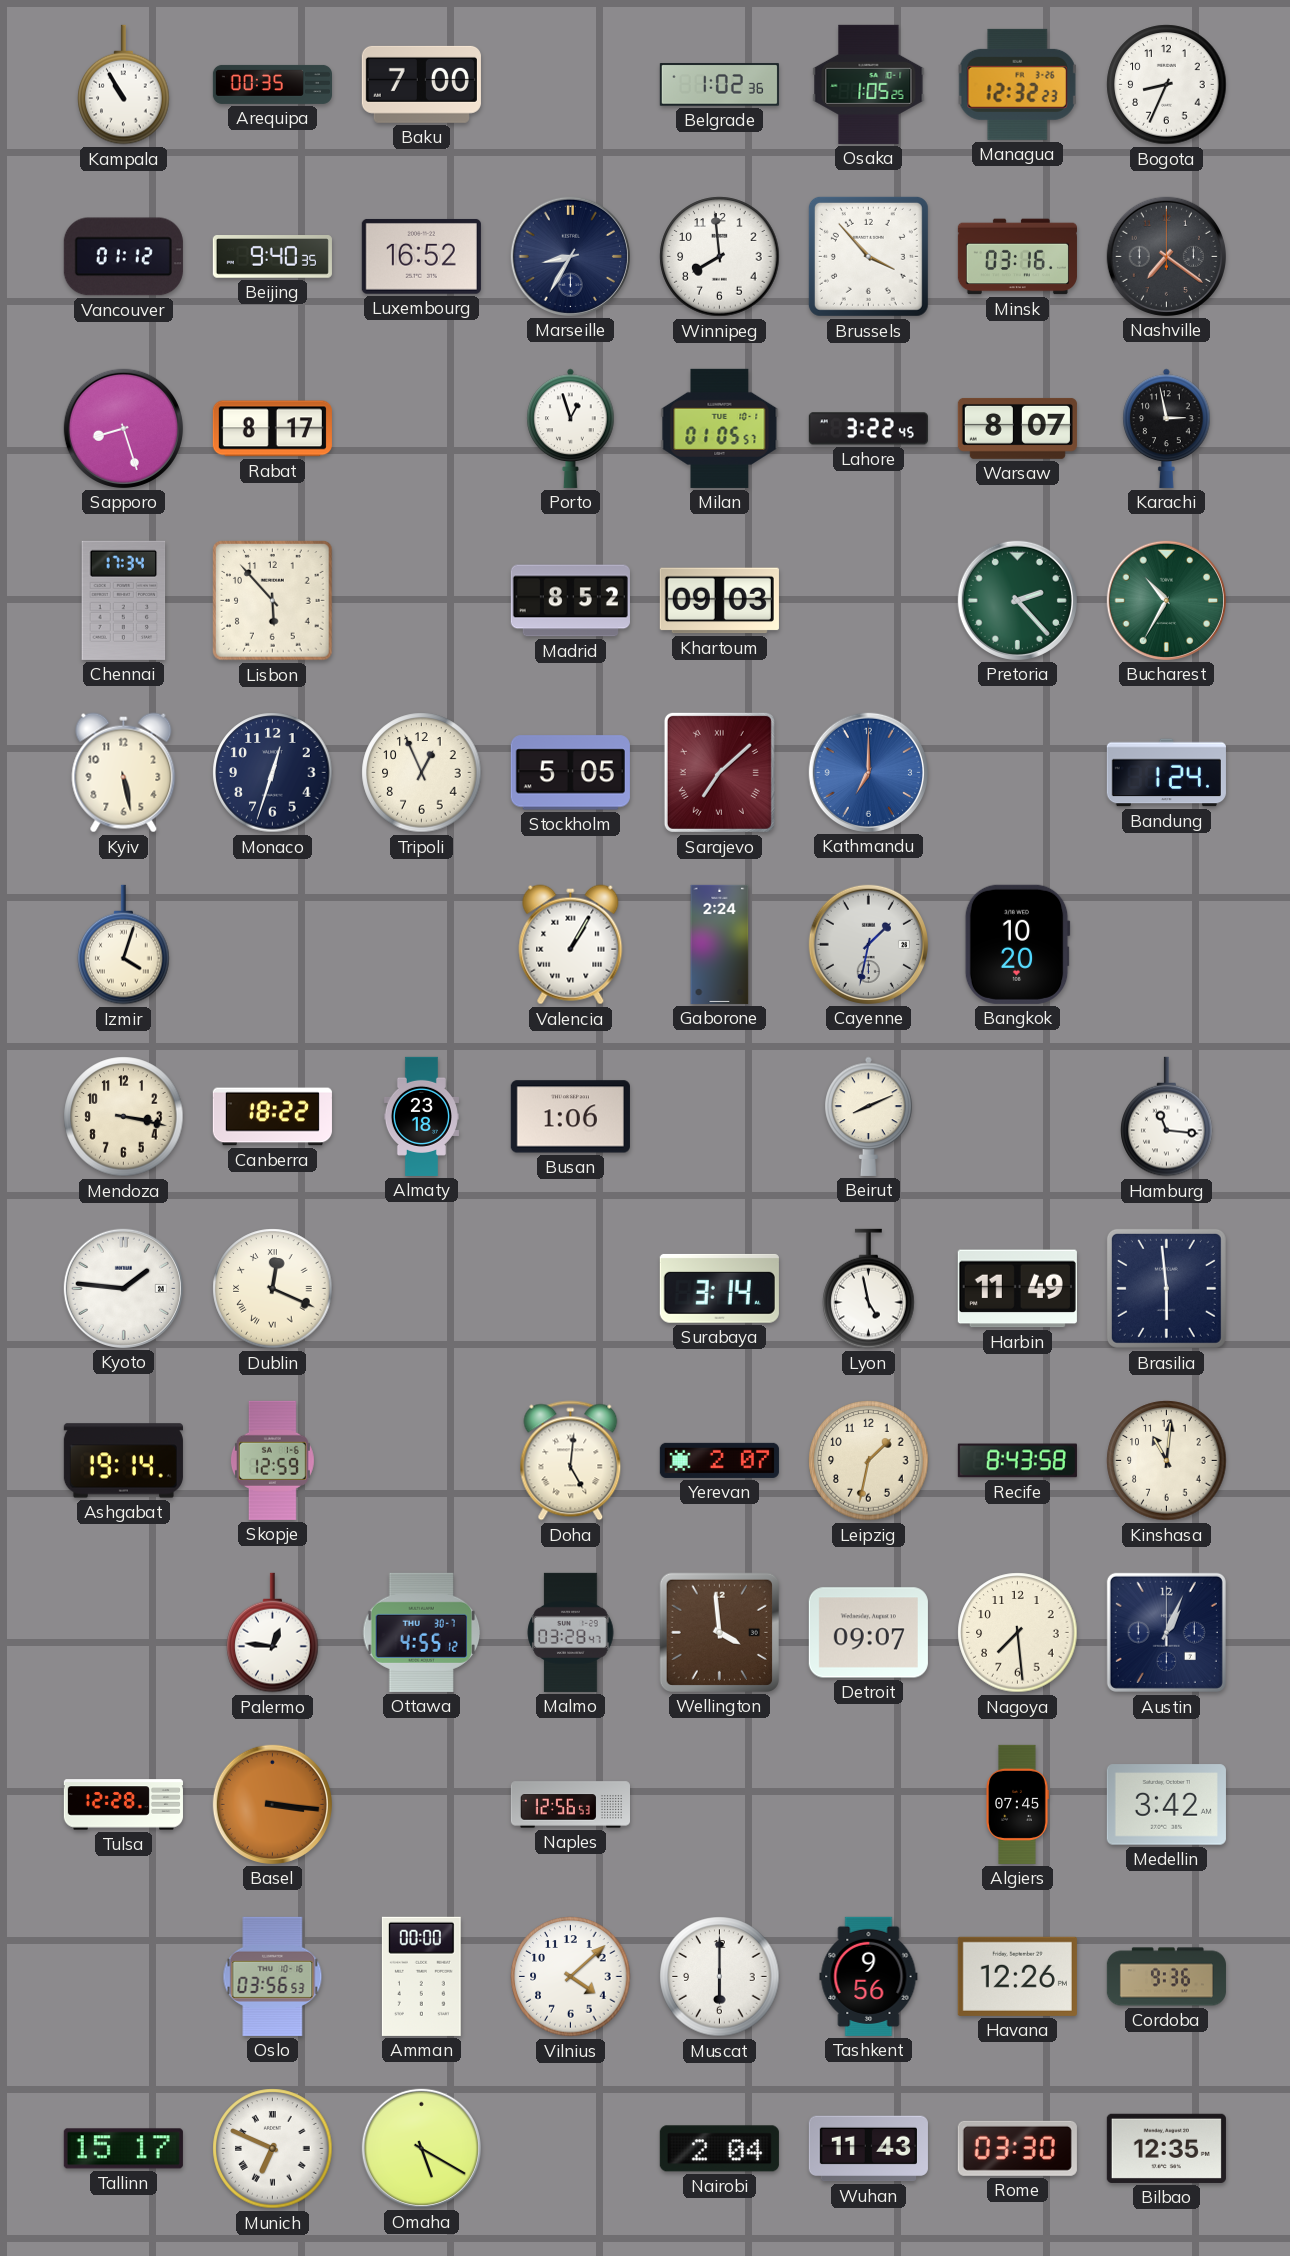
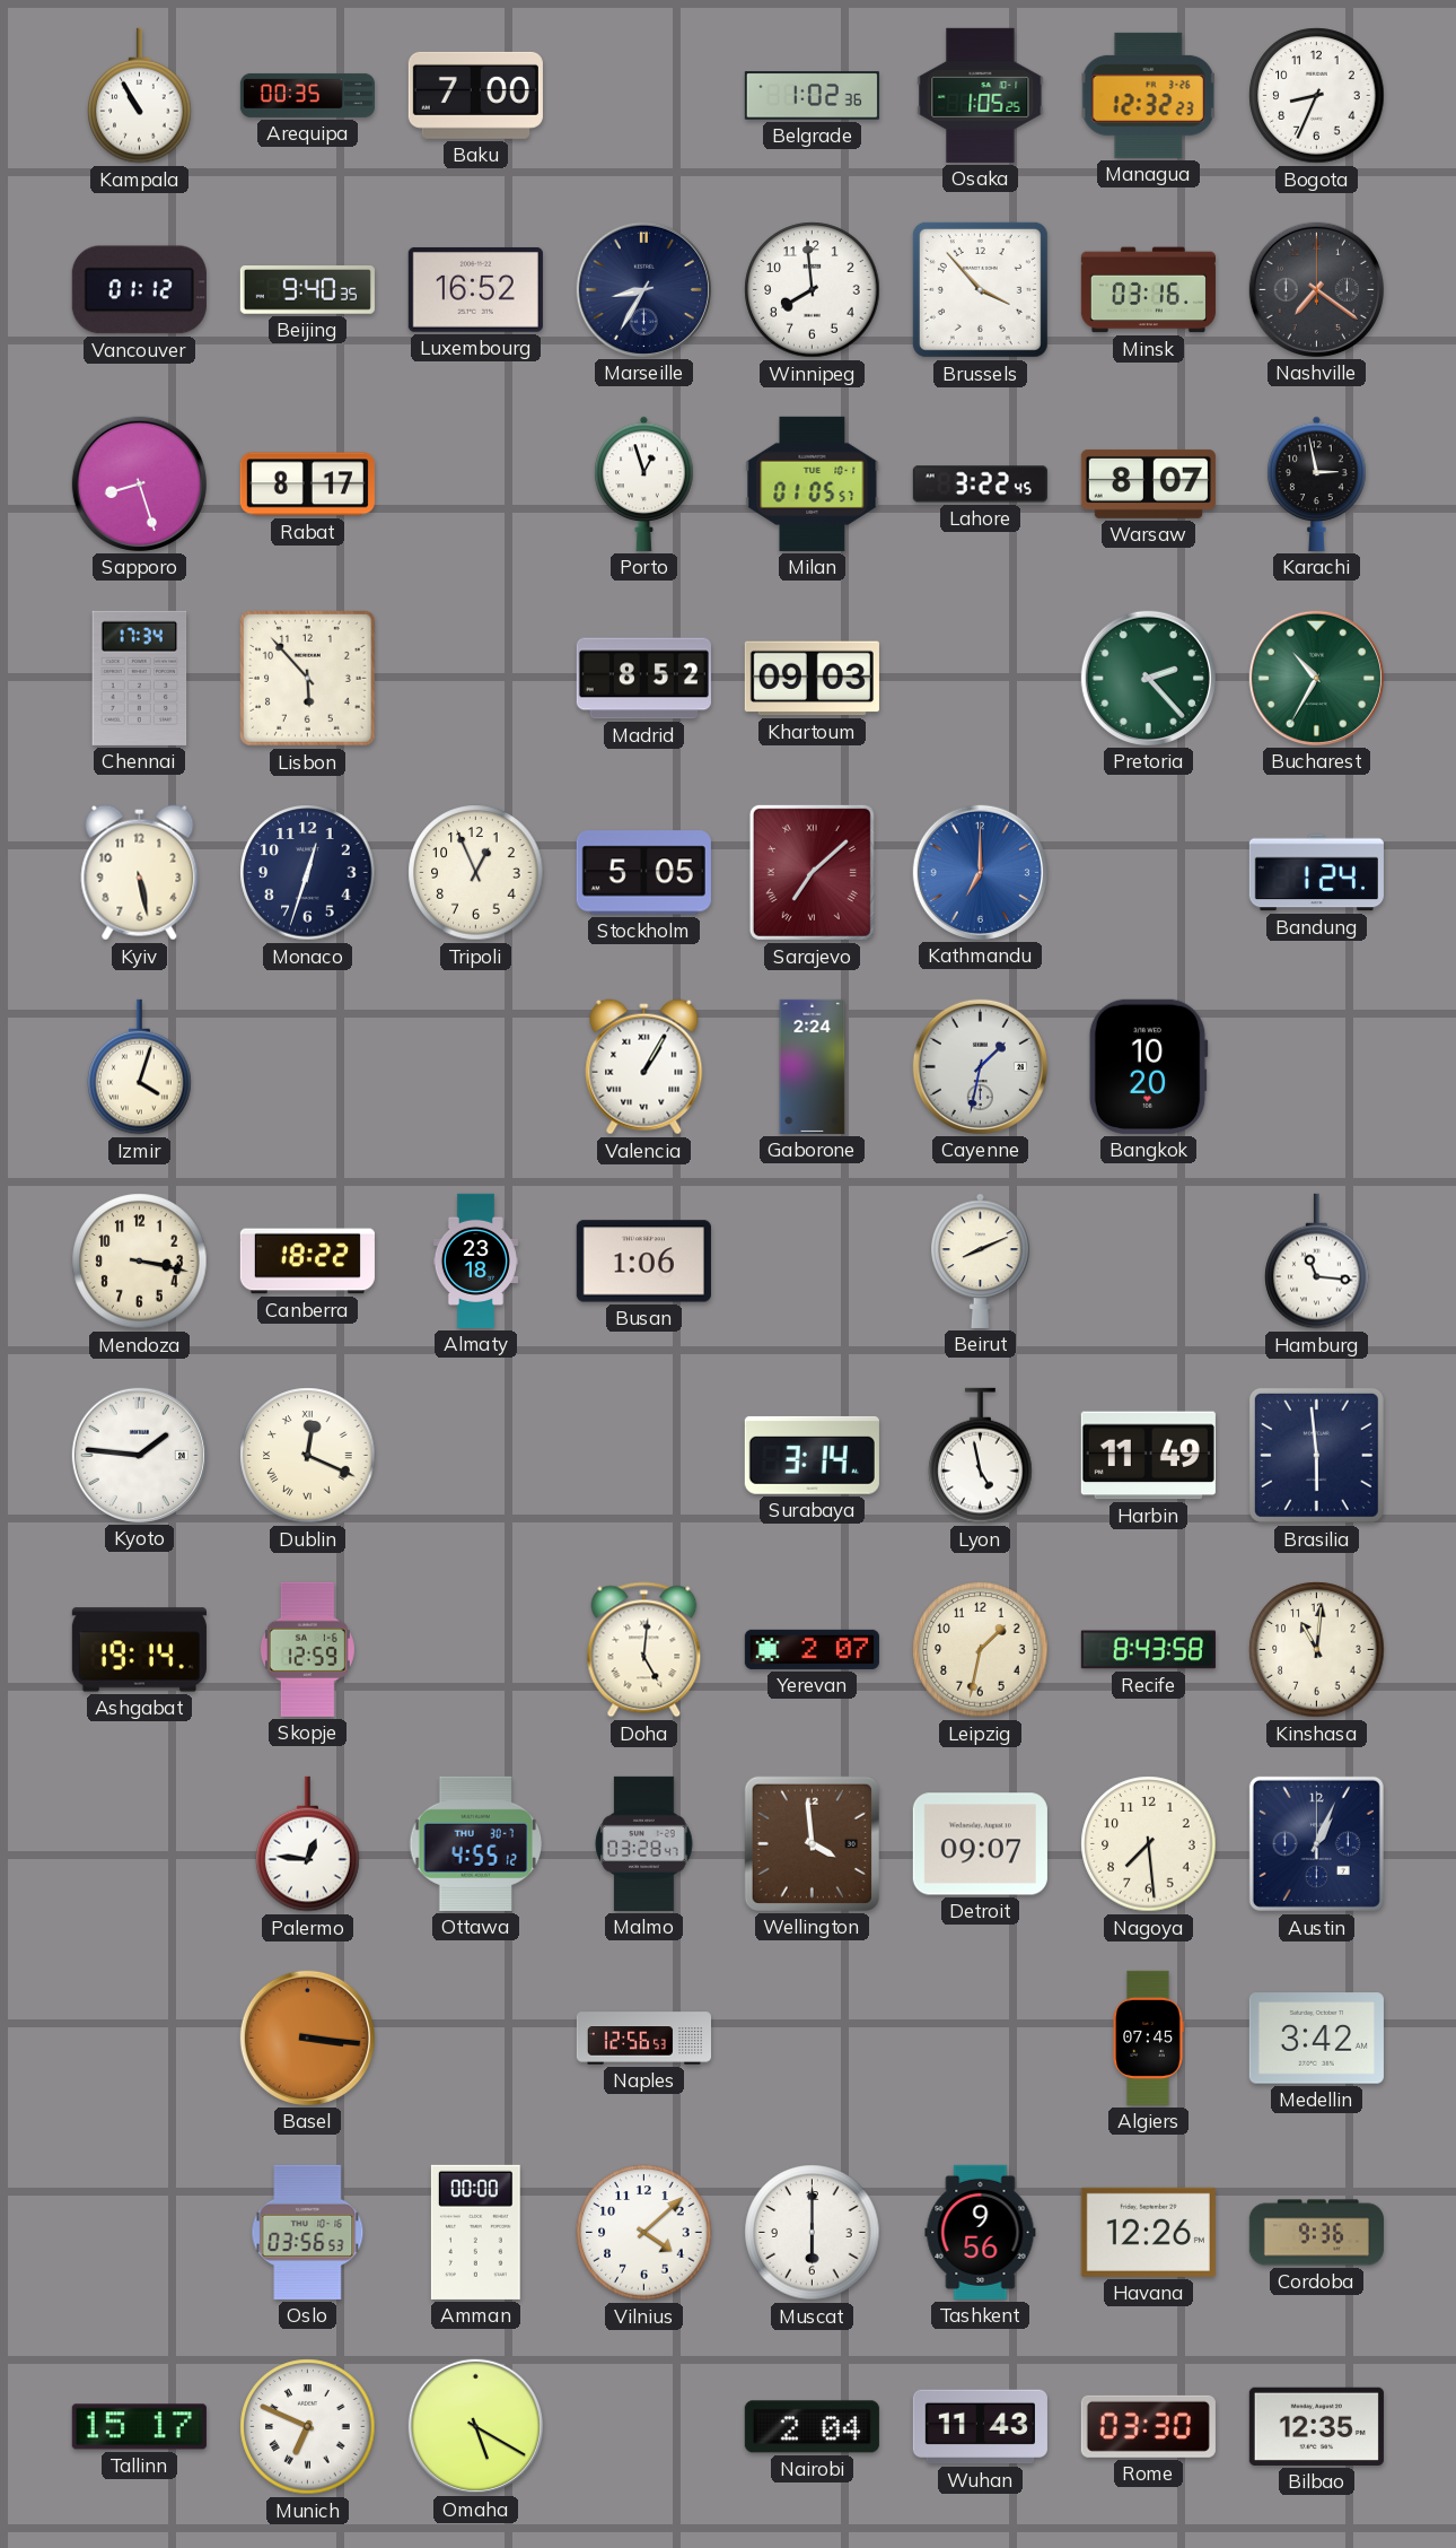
Tulsa: 12:28 -> none
